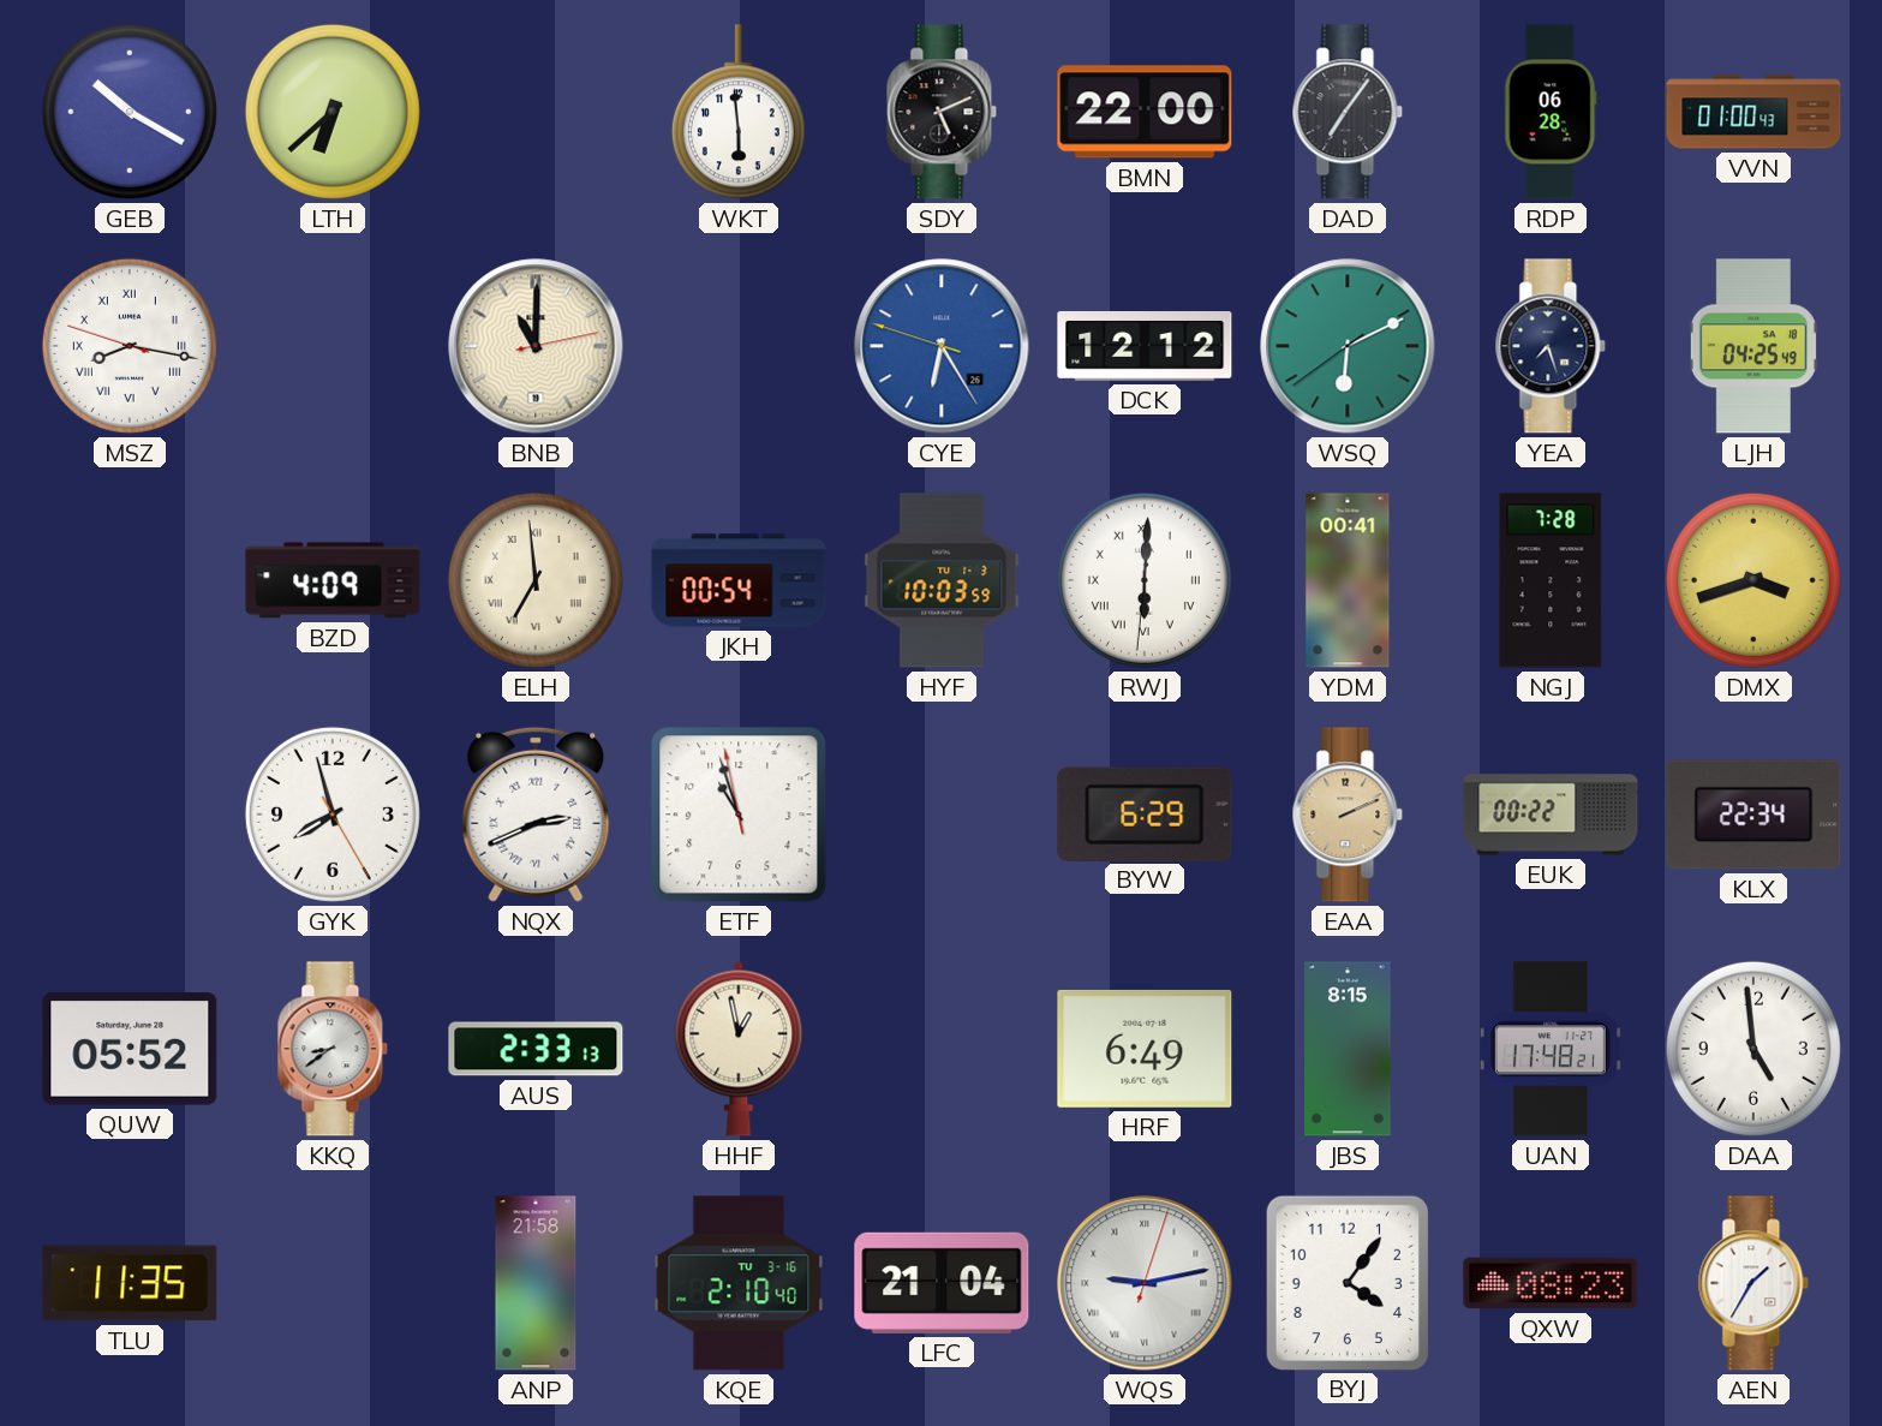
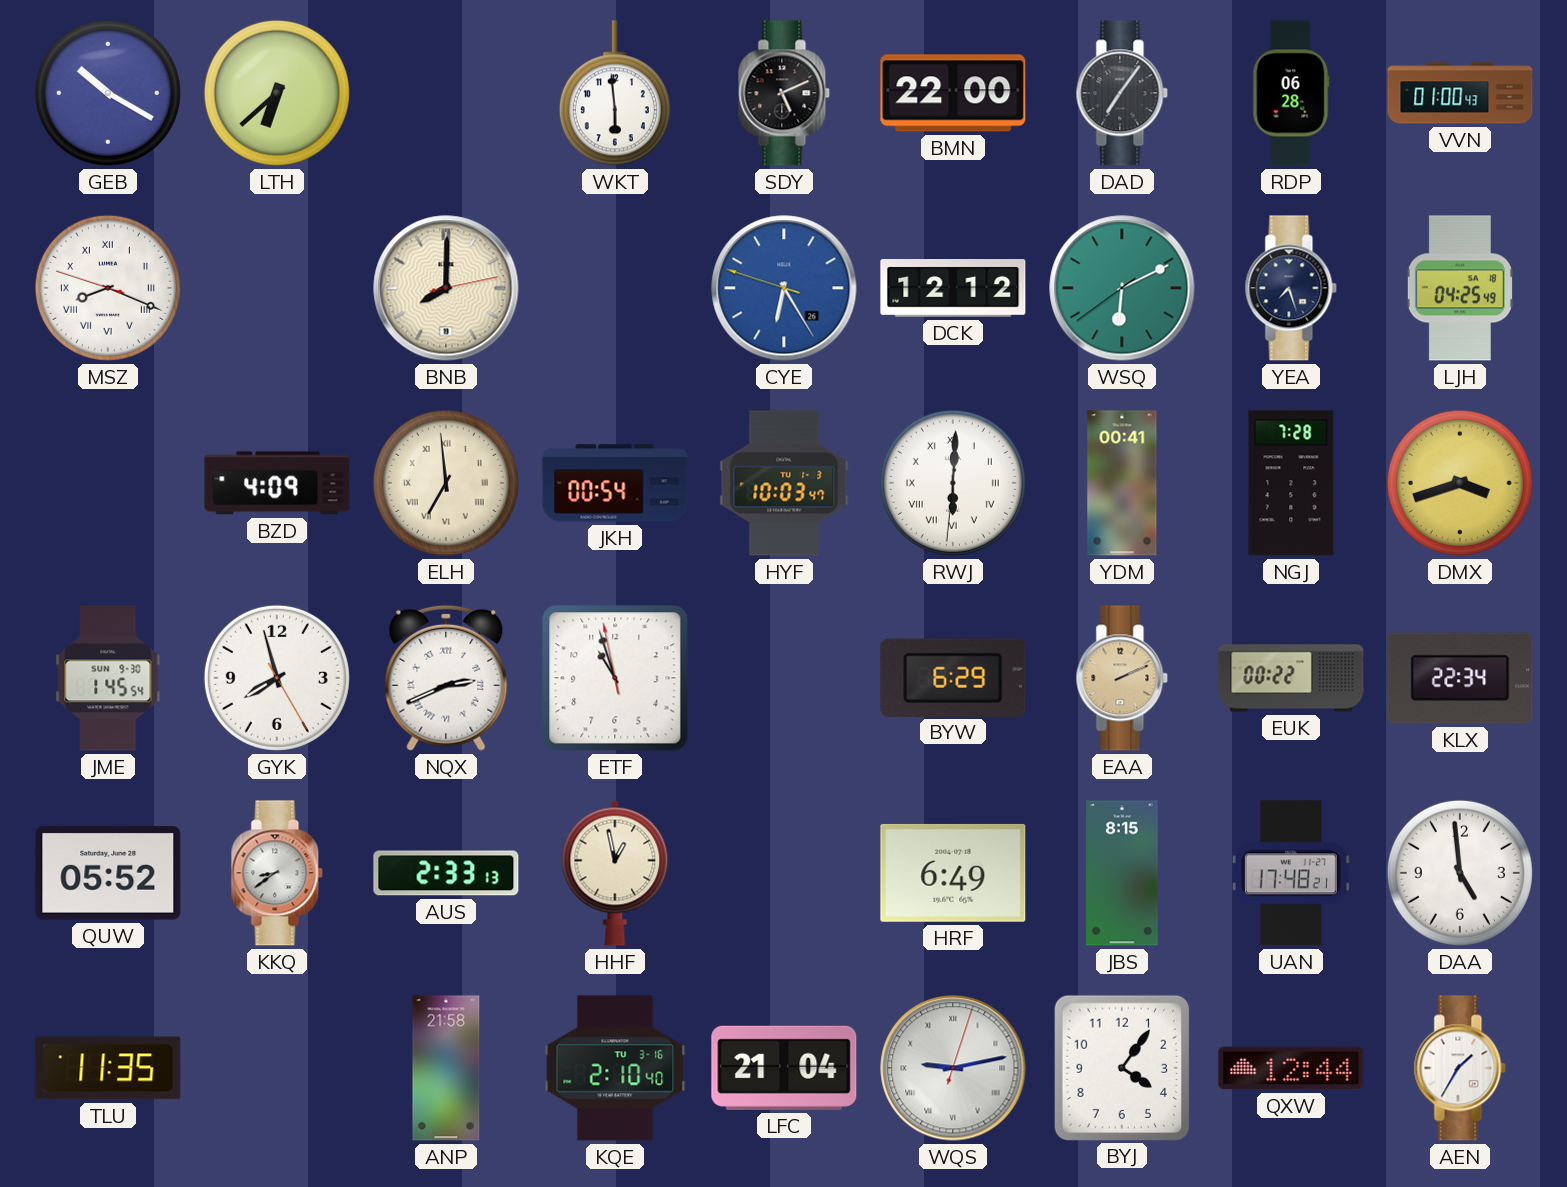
MSZ: 8:16 -> 8:18
BNB: 11:00 -> 8:00
HYF: 10:03:59 -> 10:03:47
JME: none -> 1:45
QXW: 08:23 -> 12:44
